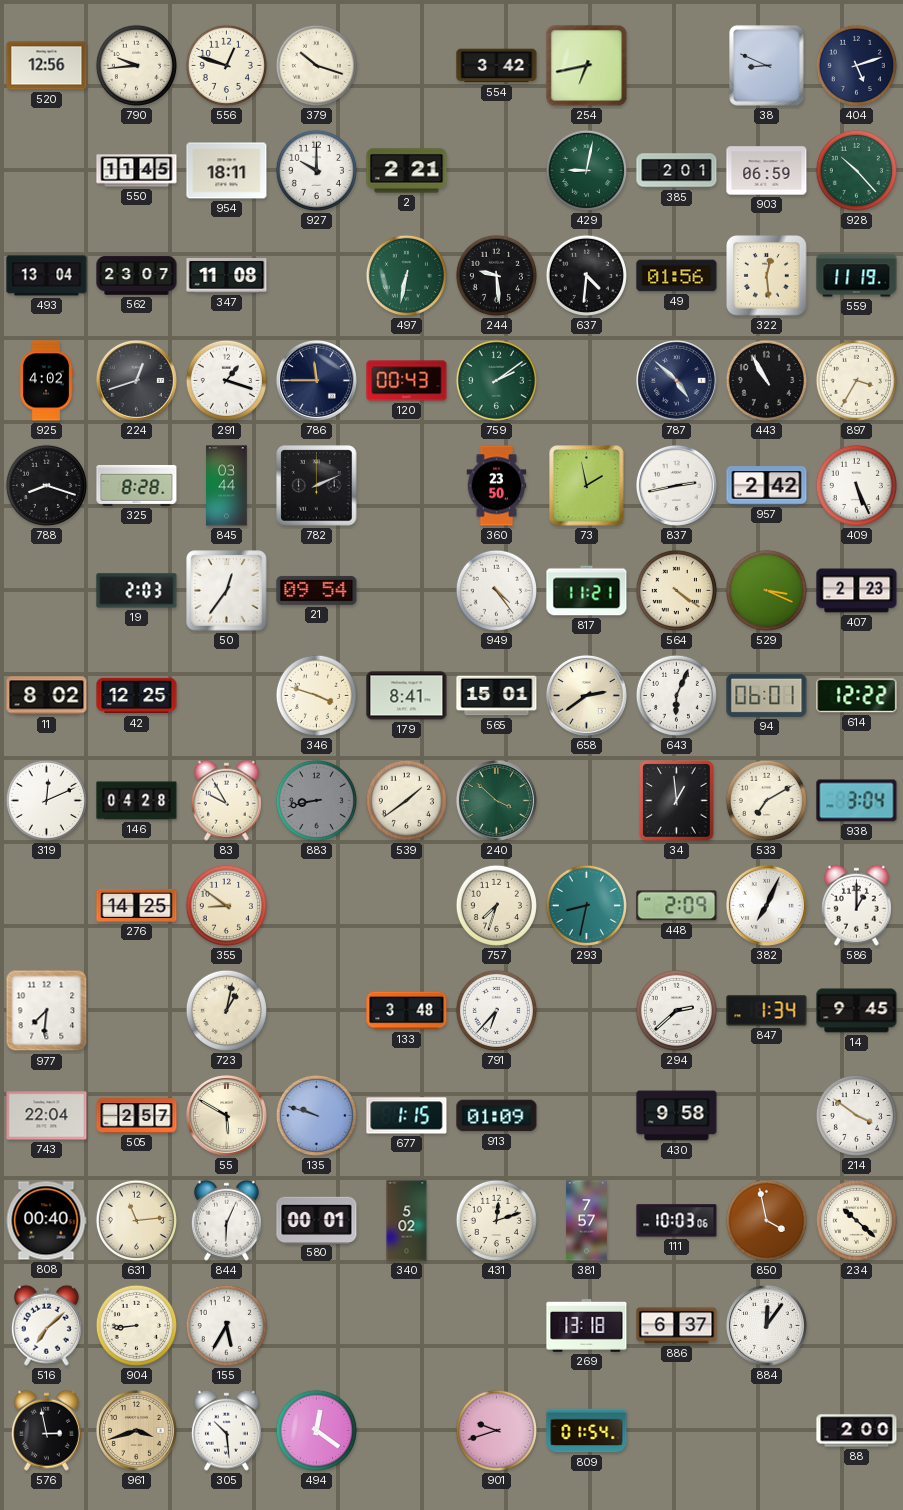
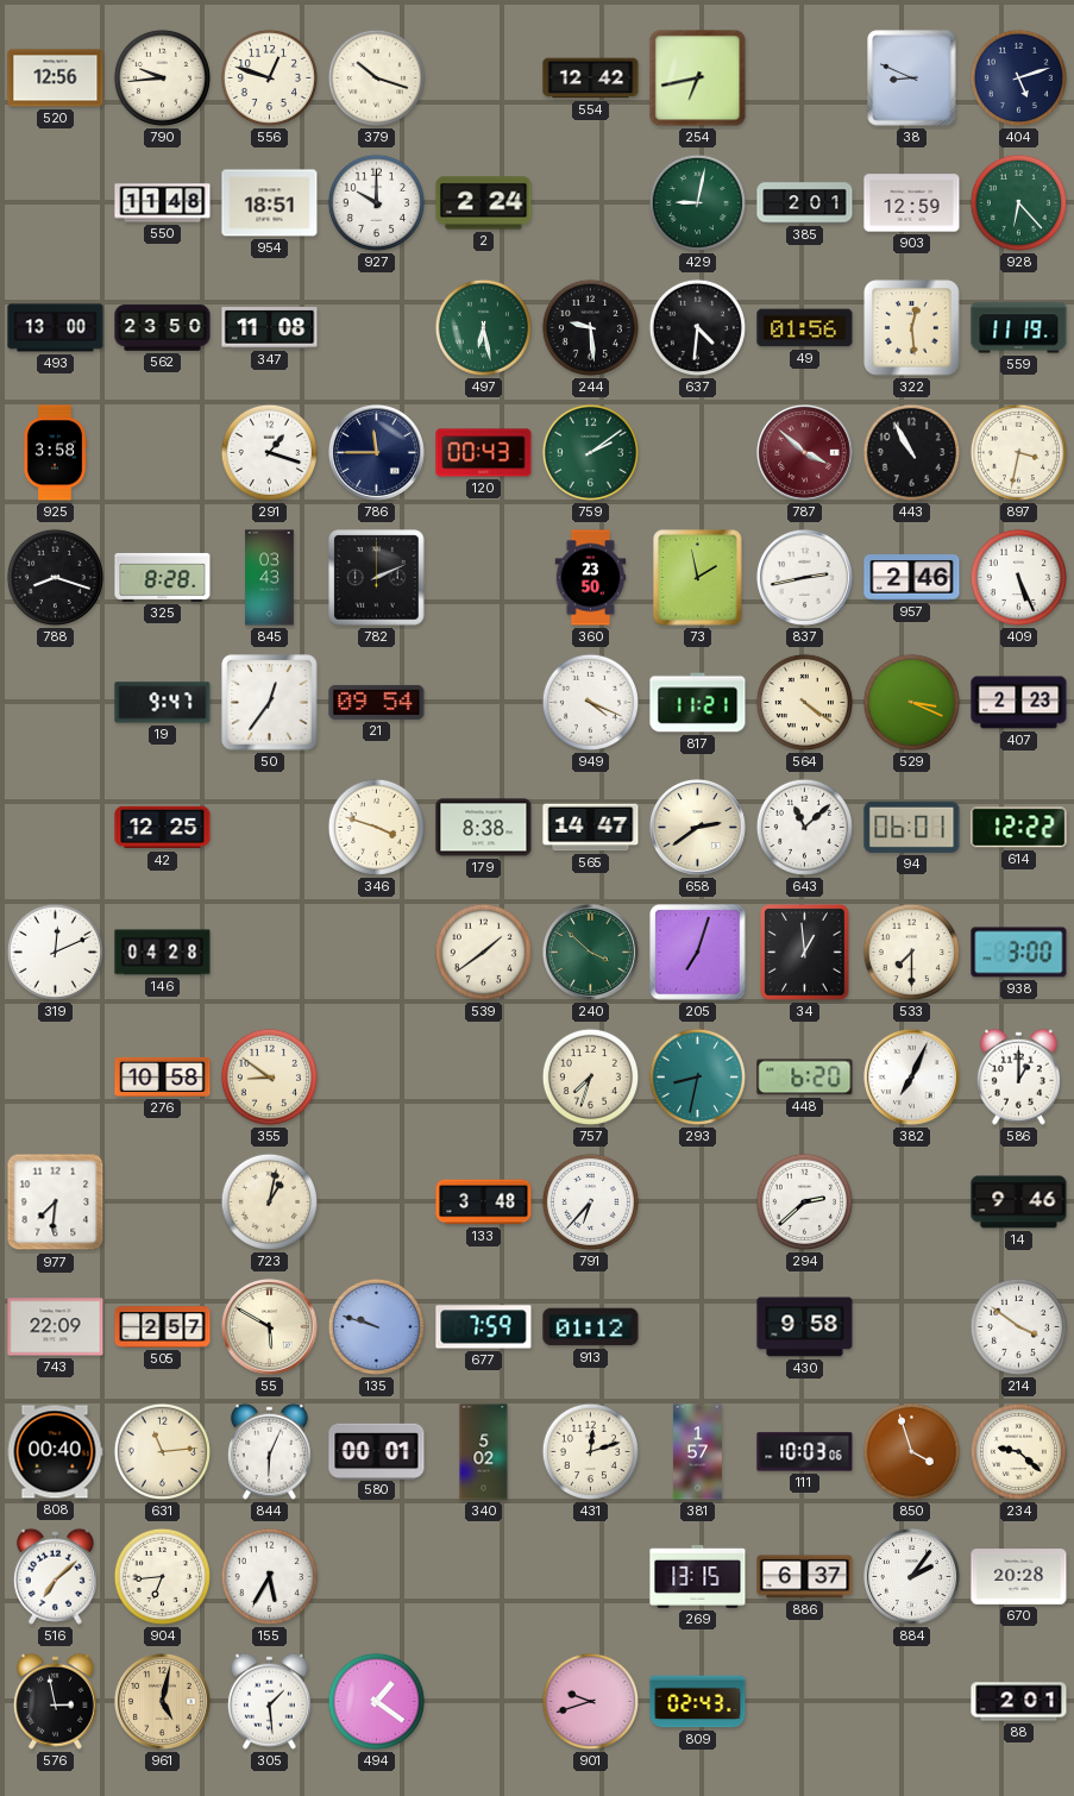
554: 3:42 -> 12:42
550: 11:45 -> 11:48
954: 18:11 -> 18:51
2: 2:21 -> 2:24
903: 06:59 -> 12:59
928: 10:23 -> 6:23
493: 13:04 -> 13:00
562: 23:07 -> 23:50
497: 6:32 -> 6:28
925: 4:02 -> 3:58
224: 12:42 -> none
787: 4:52 -> 3:52
787 dial: navy -> burgundy
897: 3:35 -> 3:32
845: 03:44 -> 03:43
957: 2:42 -> 2:46
19: 2:03 -> 9:47
949: 4:24 -> 4:19
11: 8:02 -> none
179: 8:41 -> 8:38
565: 15:01 -> 14:47
643: 6:04 -> 11:08
83: 9:55 -> none
883: 8:43 -> none
205: none -> 7:03
533: 7:10 -> 7:30
938: 3:04 -> 3:00
276: 14:25 -> 10:58
448: 2:09 -> 6:20
847: 1:34 -> none
14: 9:45 -> 9:46
743: 22:04 -> 22:09
677: 1:15 -> 7:59
913: 01:09 -> 01:12
381: 7:57 -> 1:57
850: 3:58 -> 3:57
234: 10:22 -> 9:22
904: 8:44 -> 6:44
269: 13:18 -> 13:15
884: 12:06 -> 2:06
670: none -> 20:28
961: 3:42 -> 5:02
305: 10:29 -> 1:29
494: 12:21 -> 1:21
809: 01:54 -> 02:43
88: 2:00 -> 2:01
